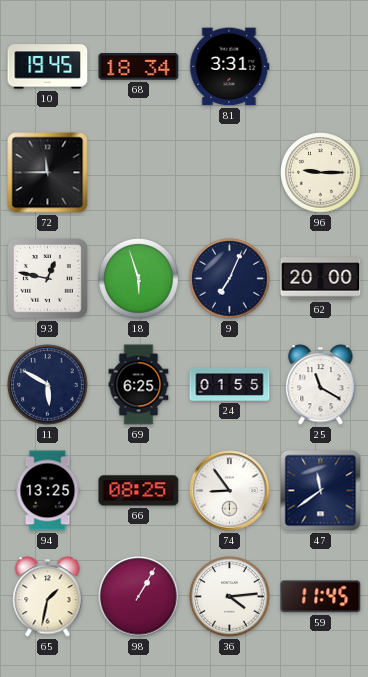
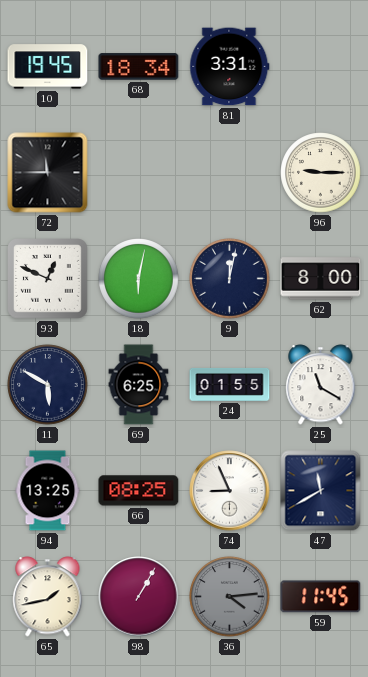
93: 12:47 -> 12:49
18: 5:57 -> 6:02
9: 7:04 -> 12:02
62: 20:00 -> 8:00
74: 8:54 -> 8:56
47: 11:39 -> 11:40
65: 1:32 -> 1:43
36 dial: white -> grey
